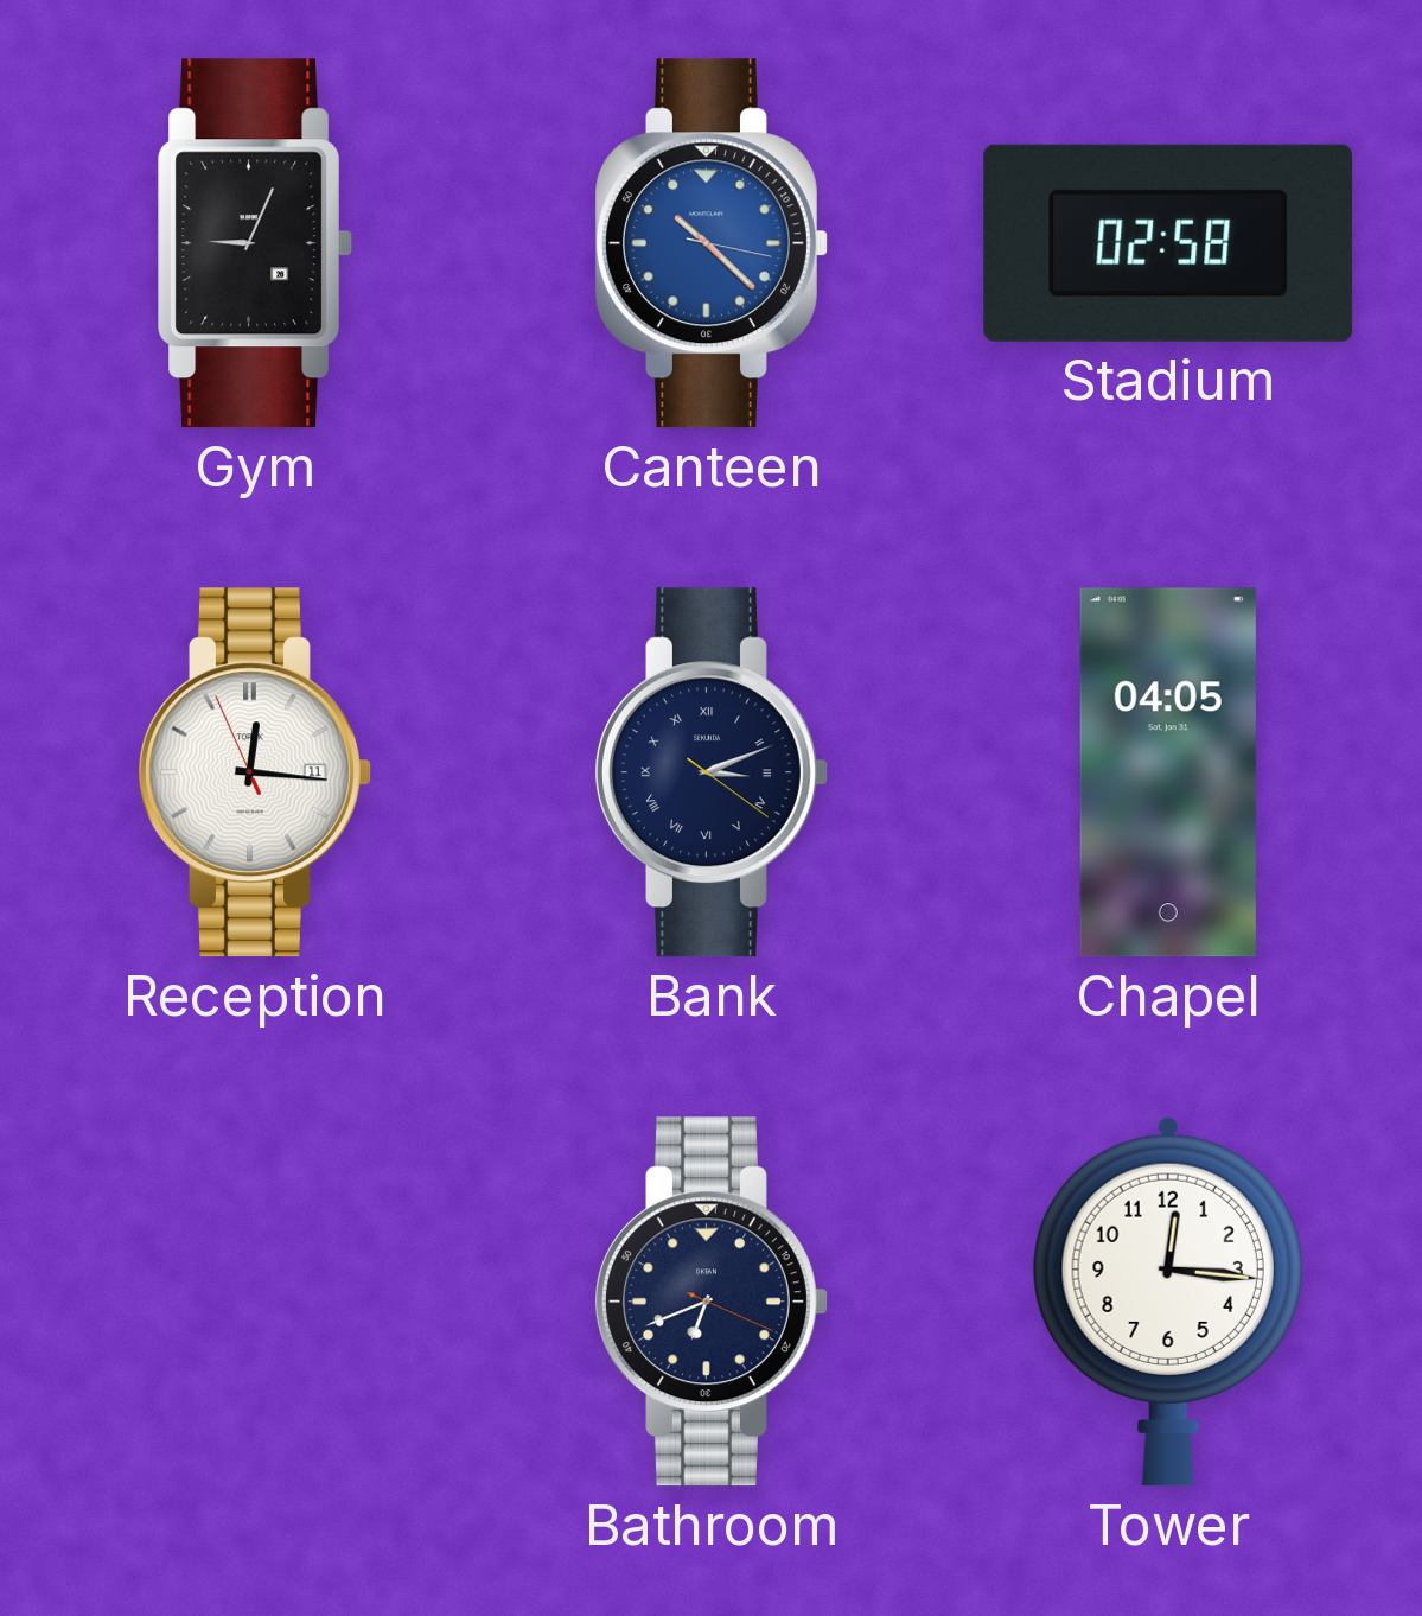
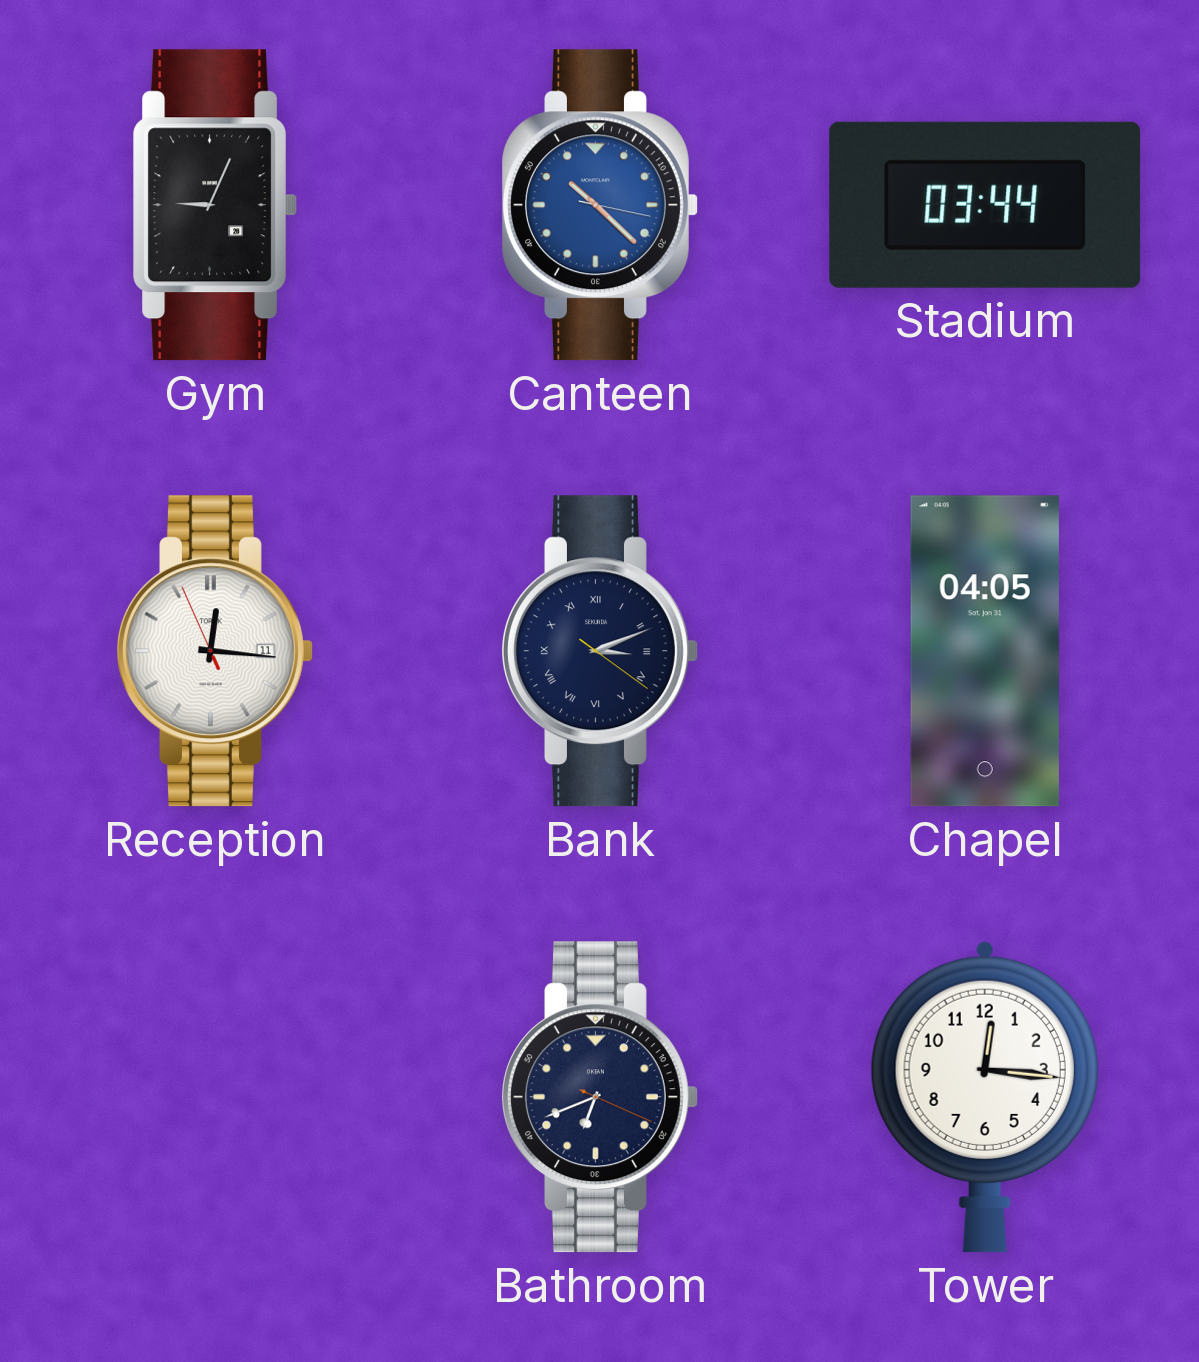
Stadium: 02:58 -> 03:44
